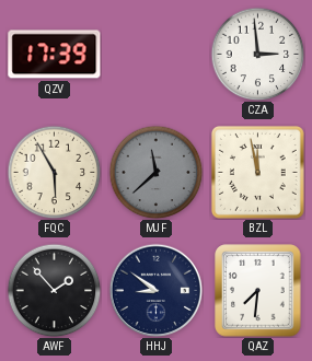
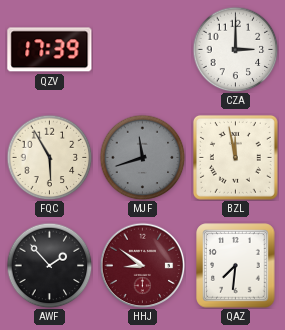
CZA: 2:59 -> 3:00
MJF: 11:38 -> 11:42
HHJ dial: navy -> burgundy
